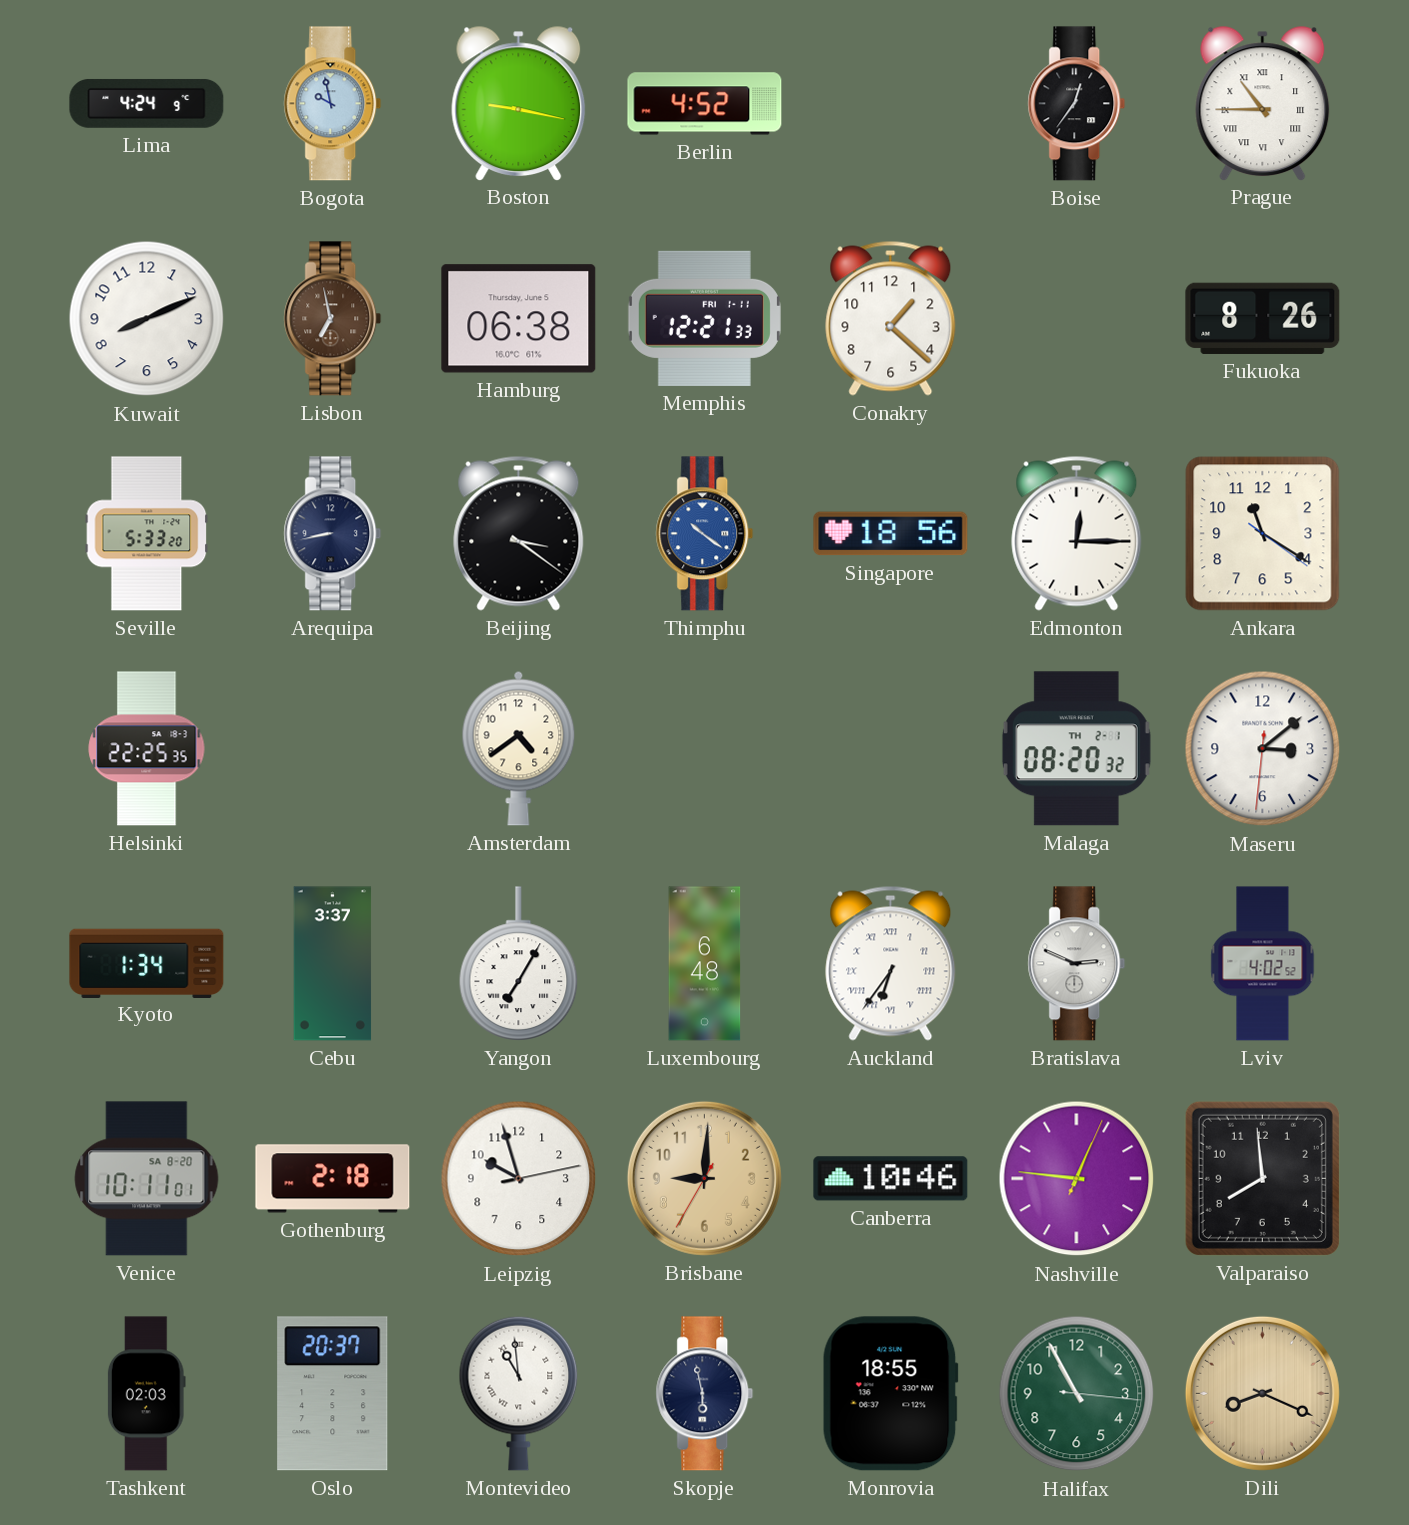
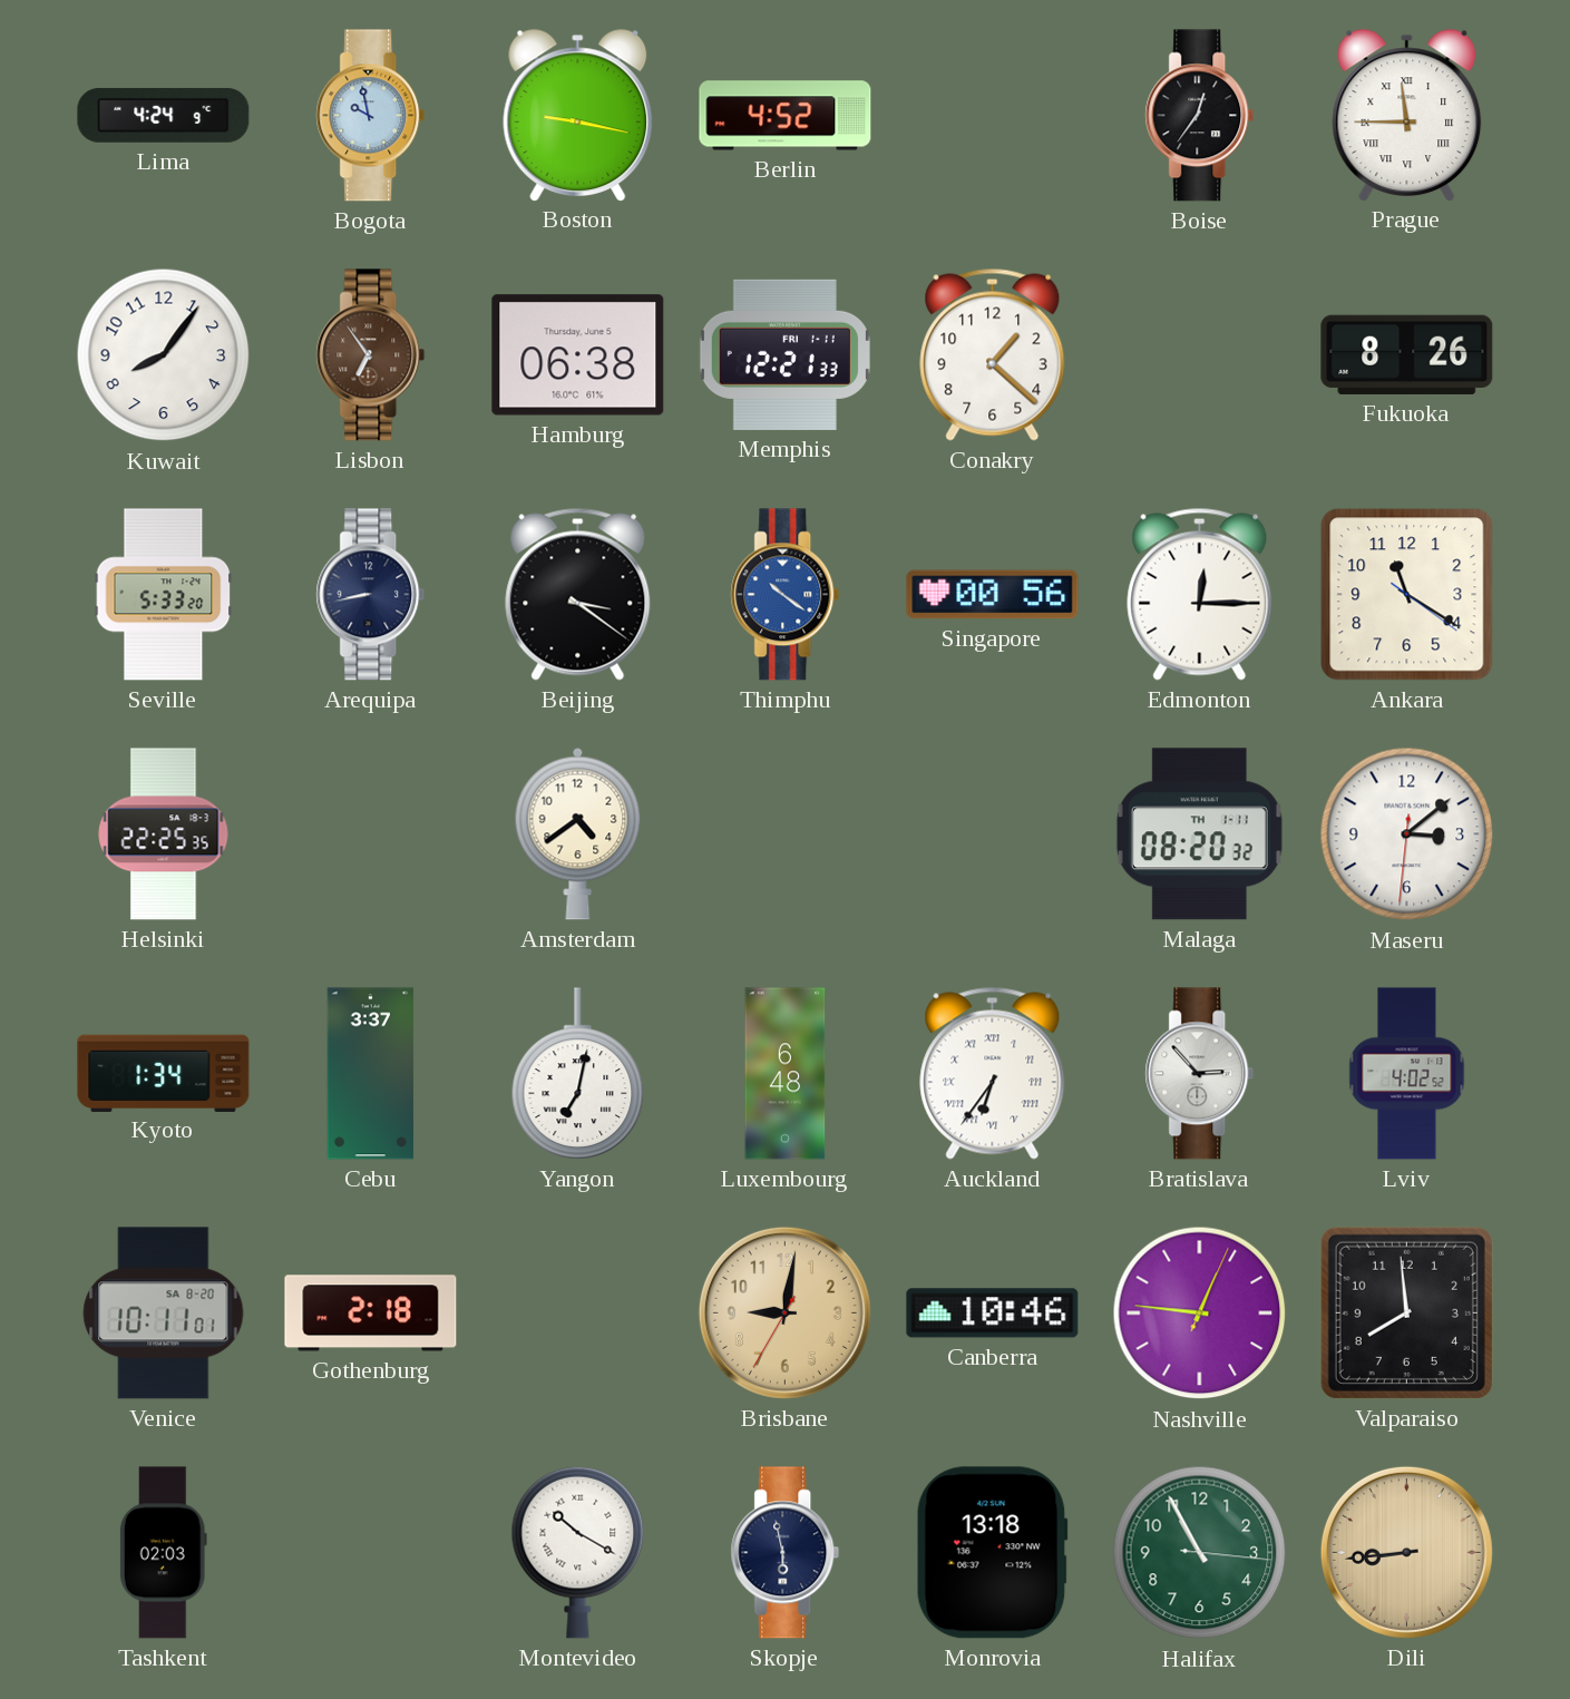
Prague: 10:45 -> 11:45
Kuwait: 8:11 -> 8:06
Lisbon: 6:58 -> 6:54
Singapore: 18:56 -> 00:56
Malaga date: TH 2-1 -> TH 1-11
Yangon: 7:05 -> 7:02
Bratislava: 2:49 -> 2:53
Leipzig: 9:57 -> none
Brisbane: 9:00 -> 9:01
Oslo: 20:37 -> none
Montevideo: 10:59 -> 10:20
Monrovia: 18:55 -> 13:18
Dili: 8:19 -> 8:44
